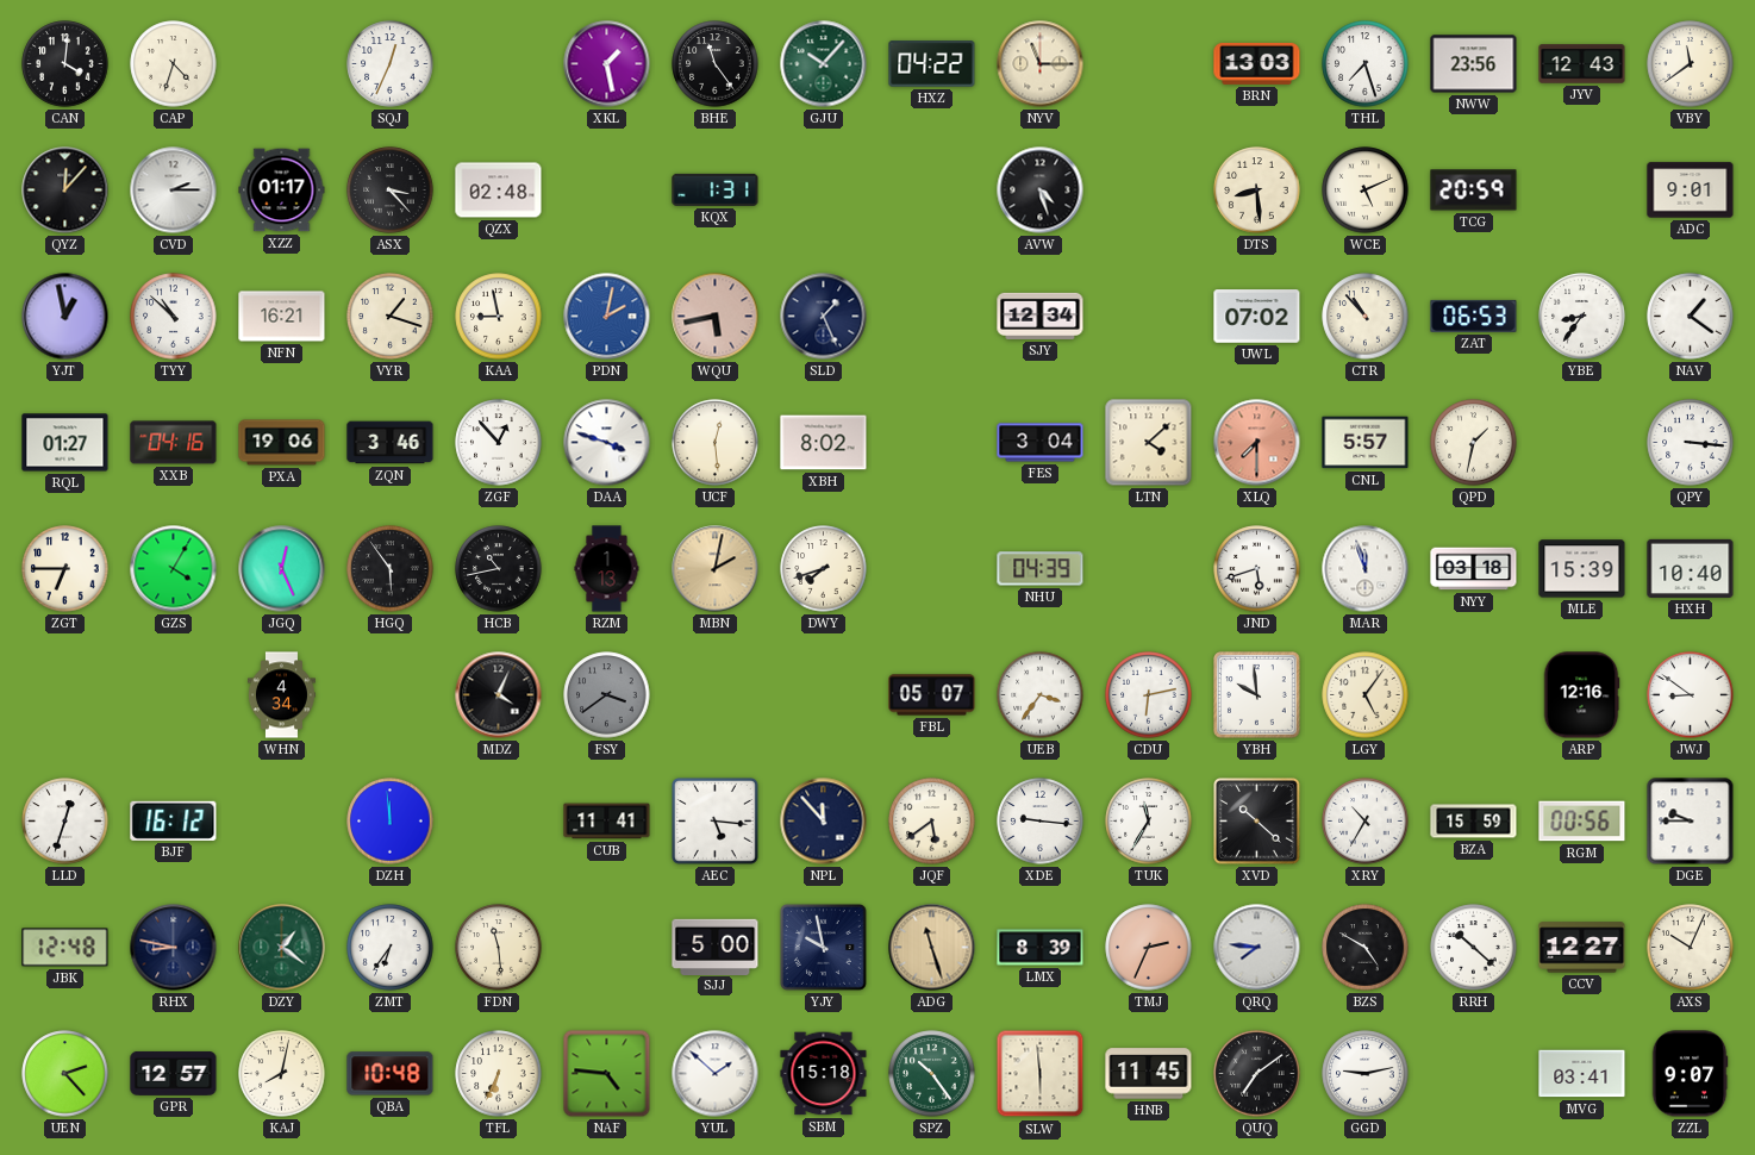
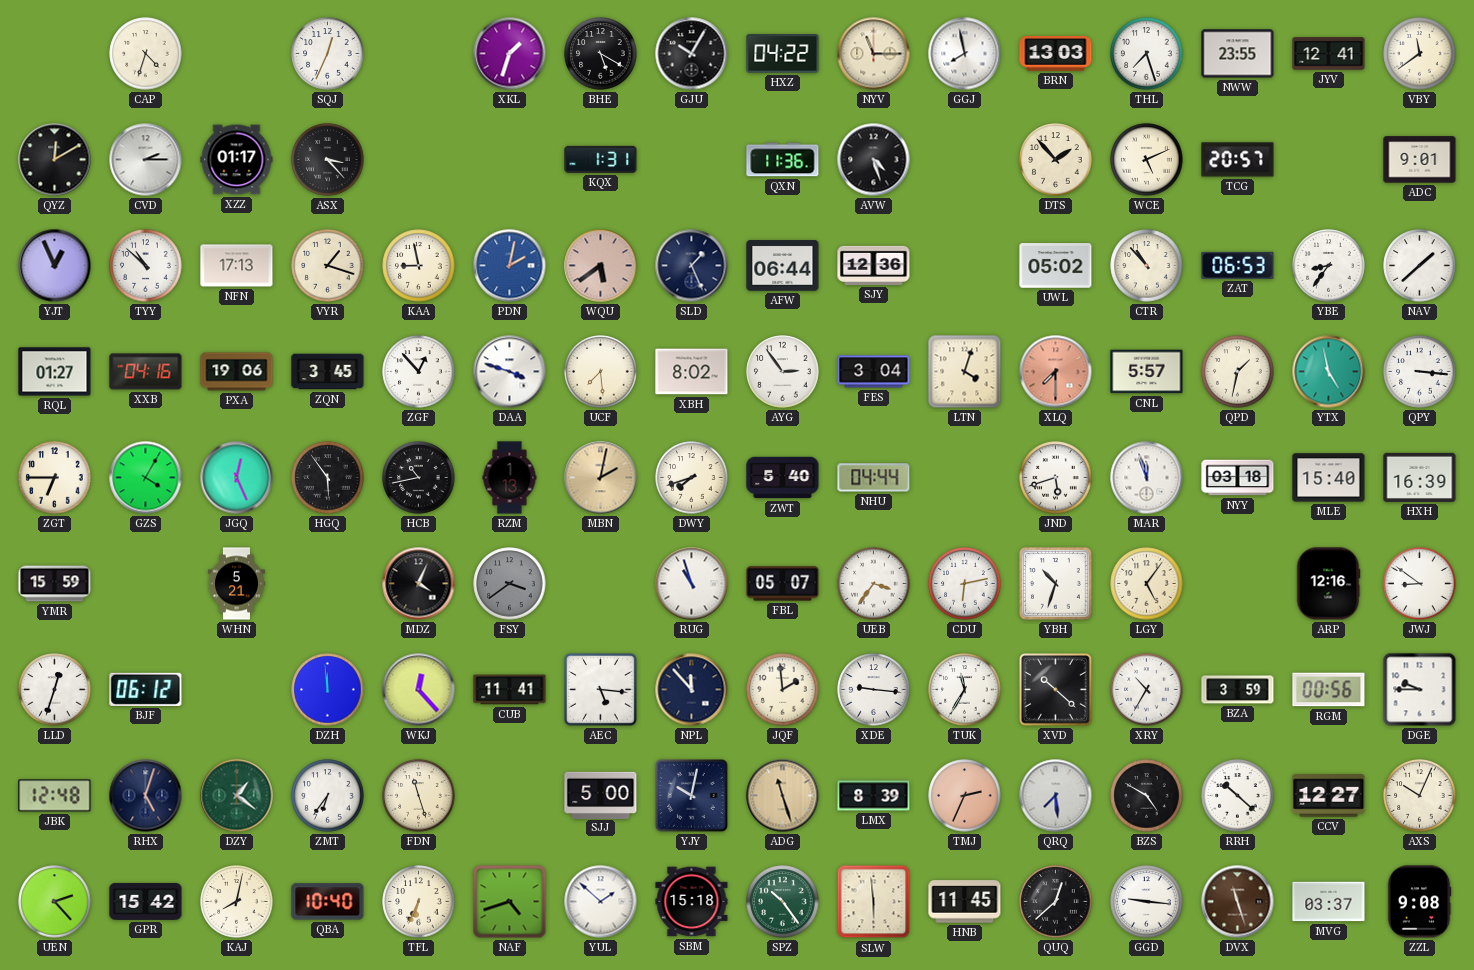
CAN: 4:01 -> none
XKL: 1:28 -> 1:33
BHE: 11:24 -> 5:20
GJU: 10:07 -> 10:05
GJU dial: green -> black
GGJ: none -> 7:58
NWW: 23:56 -> 23:55
JYV: 12:43 -> 12:41
QYZ: 12:07 -> 12:10
QZX: 02:48 -> none
QXN: none -> 11:36
DTS: 8:29 -> 1:53
TCG: 20:59 -> 20:57
YJT: 12:58 -> 12:56
NFN: 16:21 -> 17:13
WQU: 5:43 -> 5:39
AFW: none -> 06:44
SJY: 12:34 -> 12:36
UWL: 07:02 -> 05:02
NAV: 1:21 -> 1:38
ZQN: 3:46 -> 3:45
UCF: 12:29 -> 7:29
AYG: none -> 2:54
LTN: 4:08 -> 4:03
YTX: none -> 4:58
ZWT: none -> 5:40
NHU: 04:39 -> 04:44
MLE: 15:39 -> 15:40
HXH: 10:40 -> 16:39
YMR: none -> 15:59
WHN: 4:34 -> 5:21
RUG: none -> 10:57
YBH: 9:59 -> 10:33
BJF: 16:12 -> 06:12
WKJ: none -> 12:23
JQF: 5:39 -> 1:59
BZA: 15:59 -> 3:59
RHX: 8:47 -> 5:03
FDN: 11:29 -> 11:27
YJY: 9:58 -> 10:02
QRQ: 7:46 -> 7:29
GPR: 12:57 -> 15:42
QBA: 10:48 -> 10:40
NAF: 4:46 -> 4:42
QUQ: 7:09 -> 12:38
GGD: 9:13 -> 9:16
DVX: none -> 11:27
MVG: 03:41 -> 03:37
ZZL: 9:07 -> 9:08
